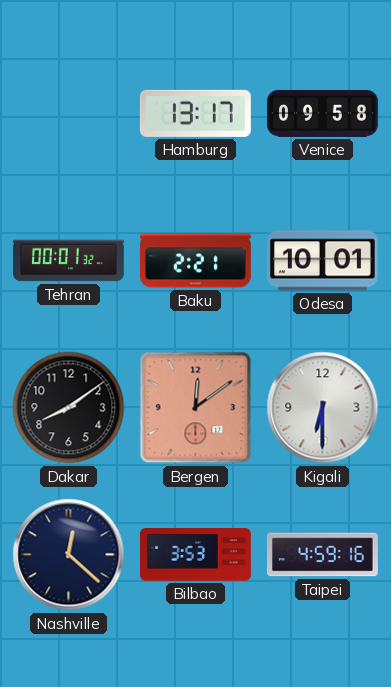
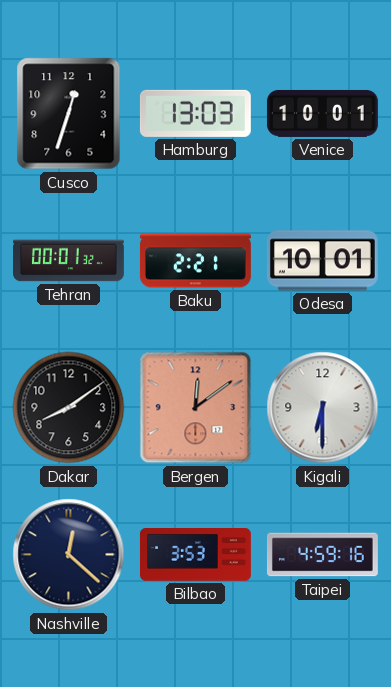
Cusco: none -> 12:33
Hamburg: 13:17 -> 13:03
Venice: 09:58 -> 10:01
